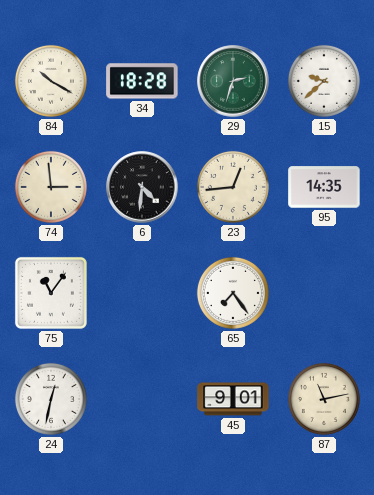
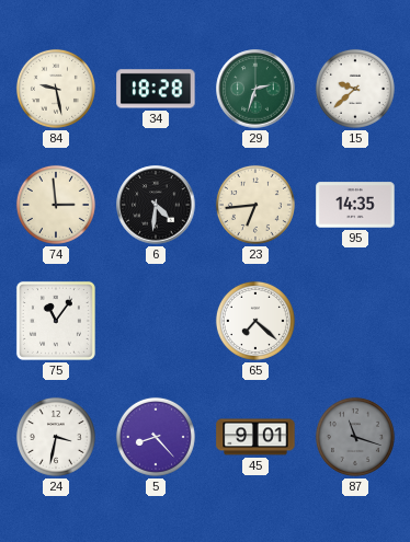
84: 10:20 -> 9:28
23: 12:44 -> 6:44
65: 7:24 -> 7:22
24: 12:32 -> 3:32
5: none -> 8:23
87: 11:13 -> 11:18
87 dial: cream -> grey
